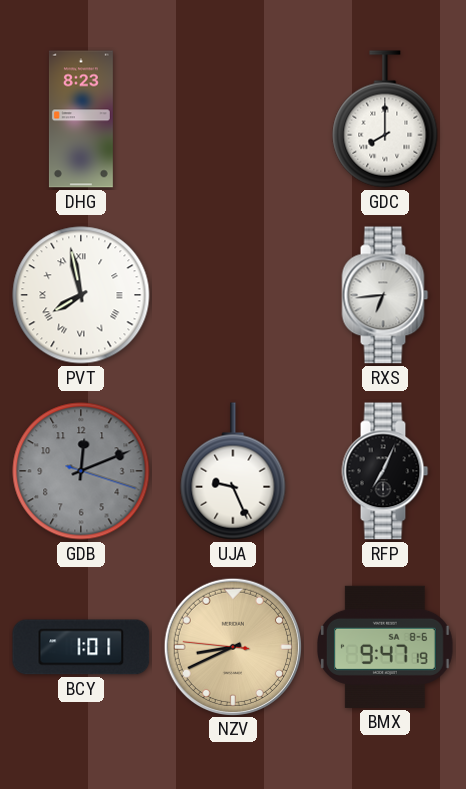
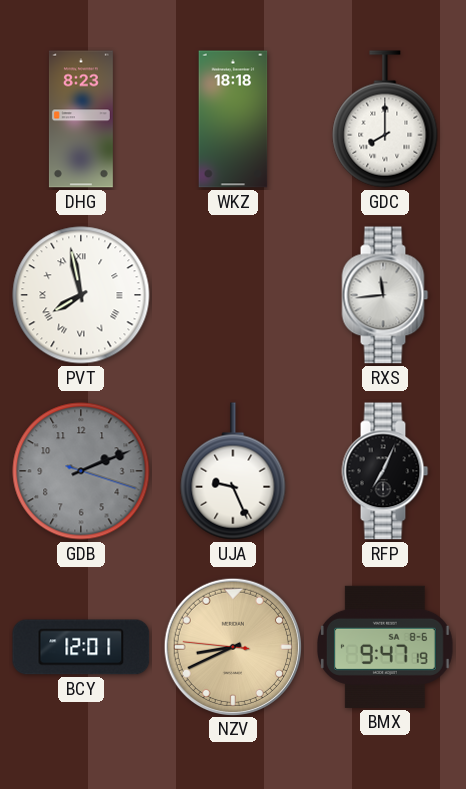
WKZ: none -> 18:18
RXS: 6:44 -> 11:44
GDB: 12:11 -> 2:11
BCY: 1:01 -> 12:01
